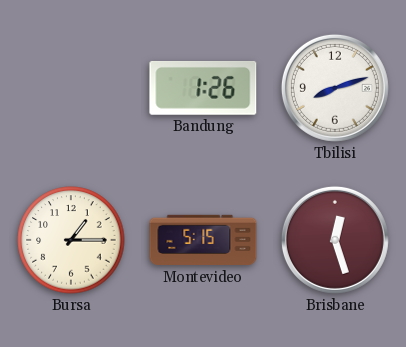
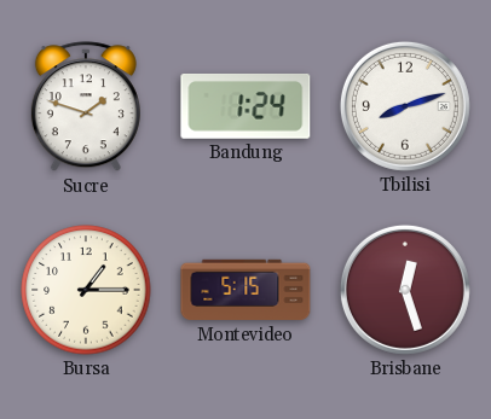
Sucre: none -> 1:48
Bandung: 1:26 -> 1:24
